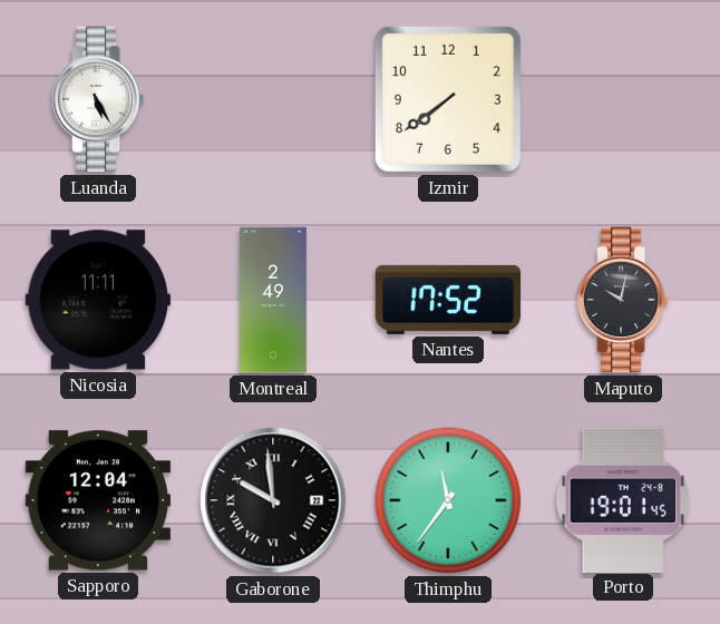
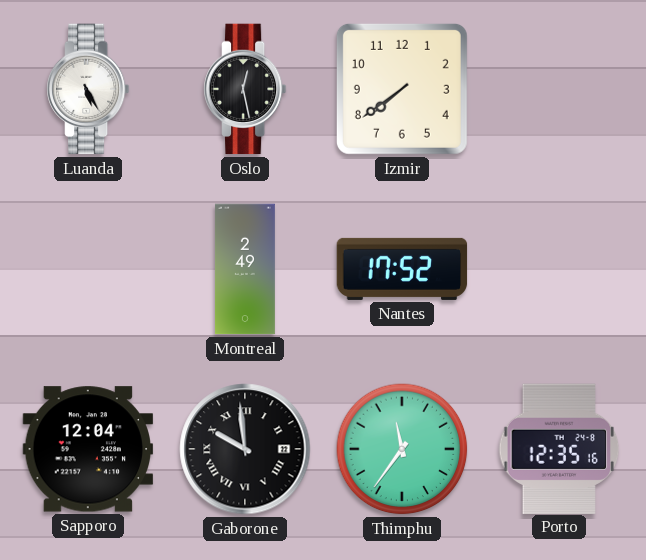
Oslo: none -> 12:28
Nicosia: 11:11 -> none
Maputo: 10:02 -> none
Porto: 19:01 -> 12:35
